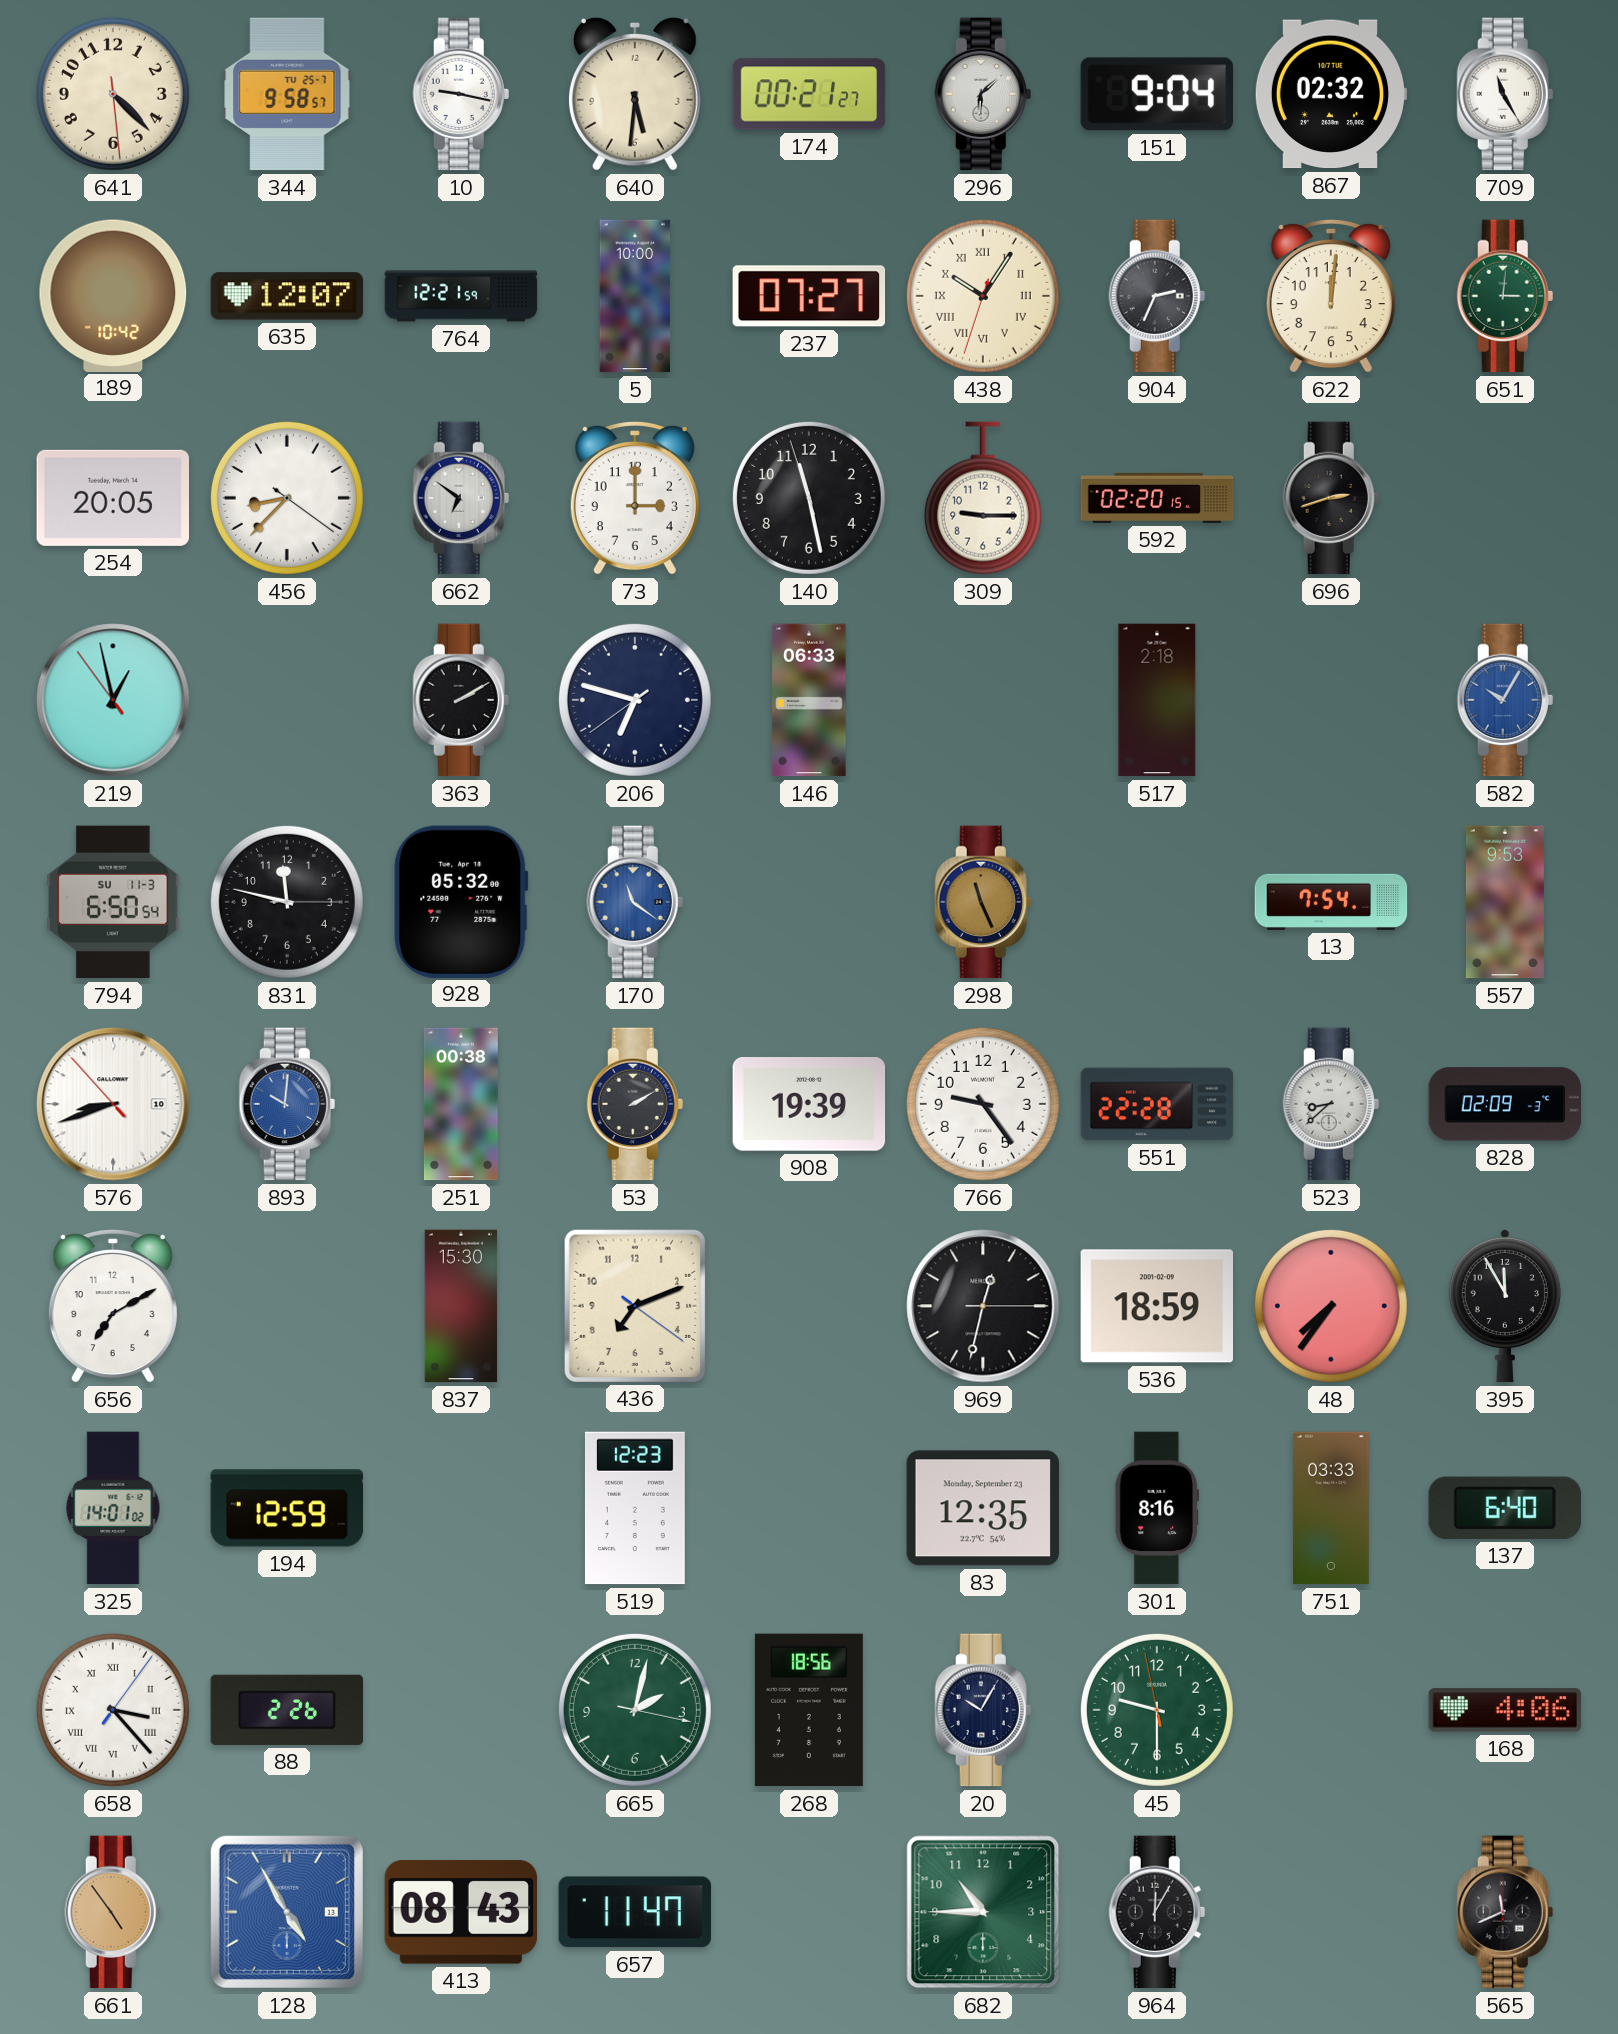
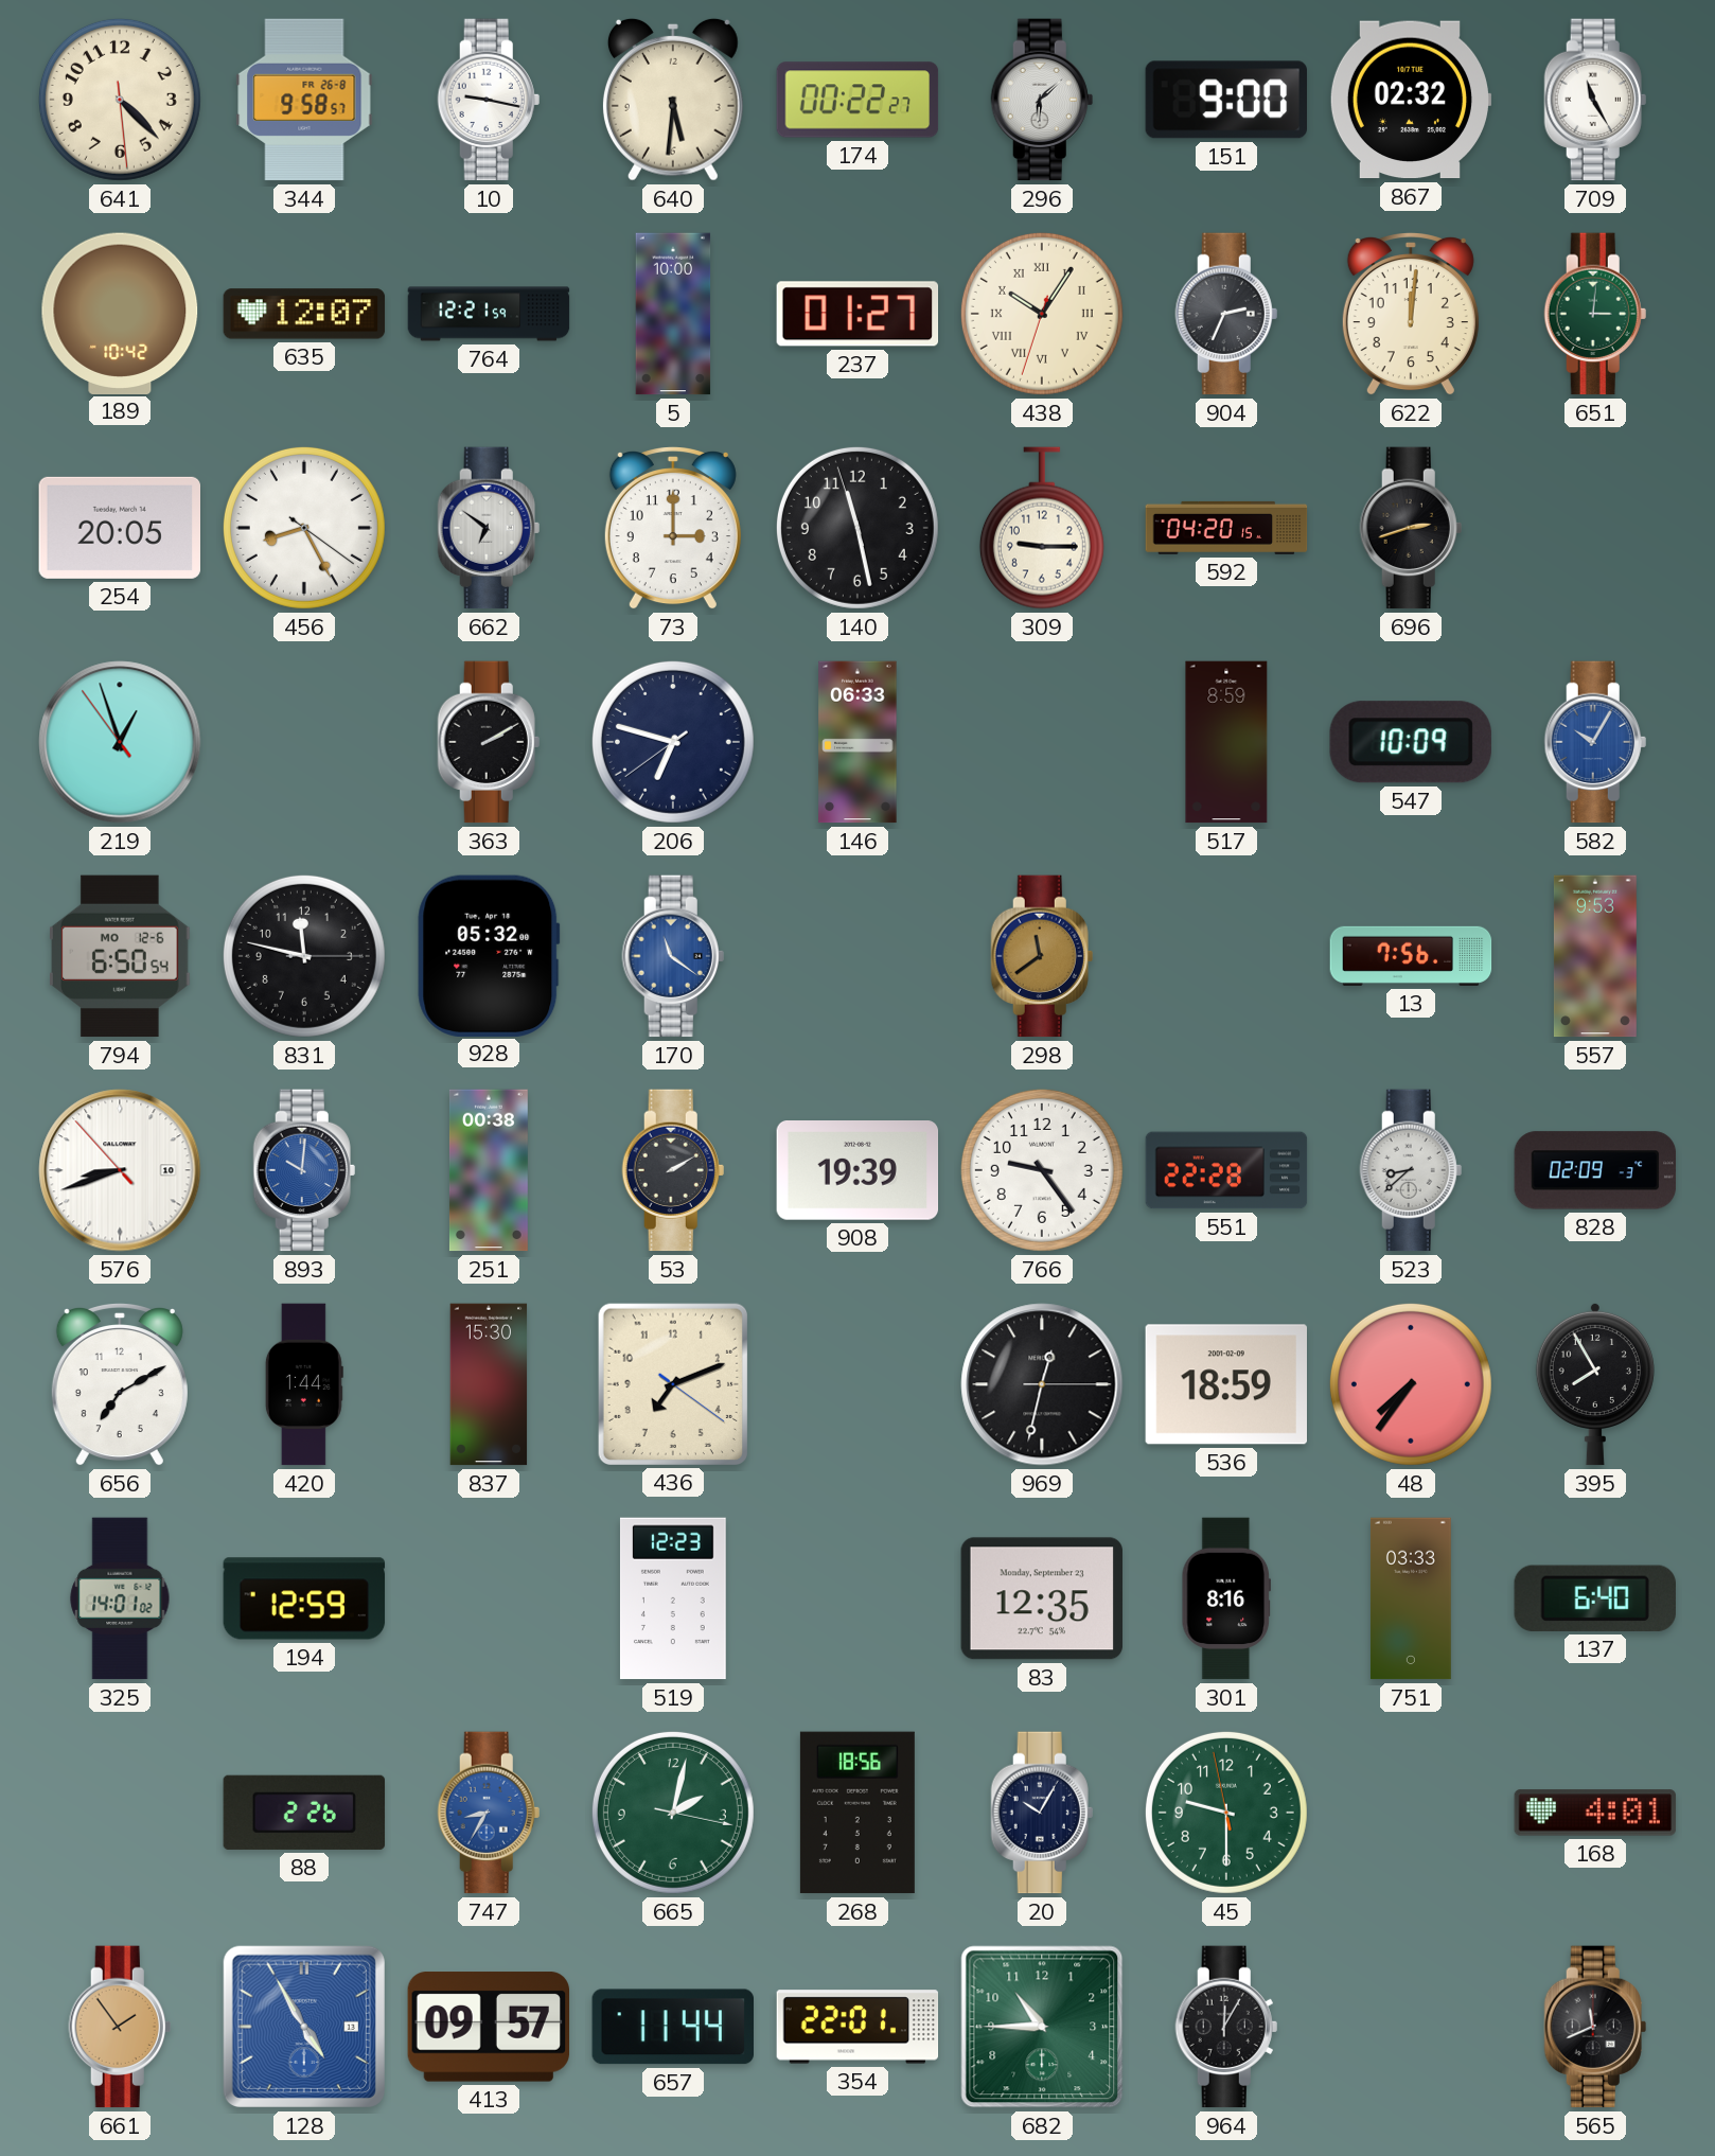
344 date: TU 25-7 -> FR 26-8
174: 00:21 -> 00:22
151: 9:04 -> 9:00
237: 07:27 -> 01:27
456: 8:37 -> 8:25
592: 02:20 -> 04:20
219: 12:57 -> 12:56
517: 2:18 -> 8:59
547: none -> 10:09
794 date: SU 11-3 -> MO 12-6
298: 11:26 -> 11:39
13: 7:54 -> 7:56
420: none -> 1:44
395: 11:55 -> 7:55
658: 3:23 -> none
747: none -> 8:35
168: 4:06 -> 4:01
661: 4:54 -> 1:54
413: 08:43 -> 09:57
657: 11:47 -> 11:44
354: none -> 22:01
